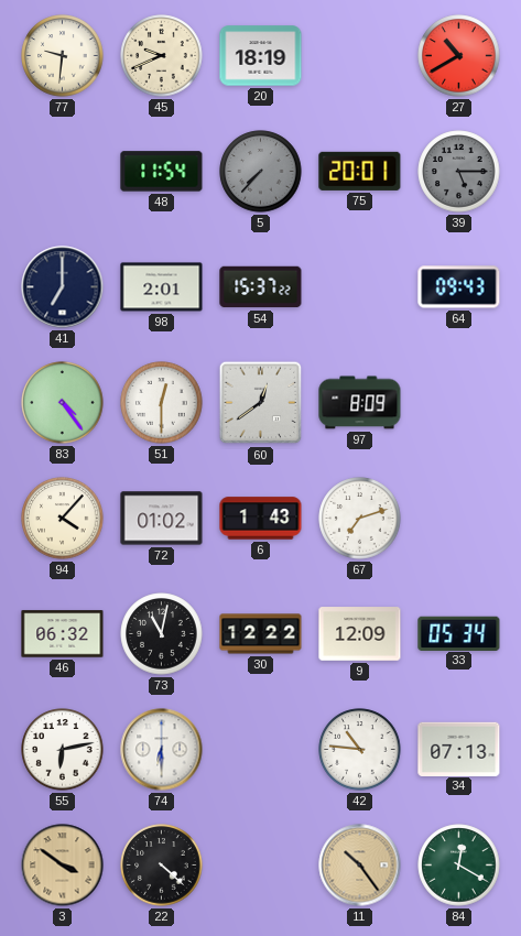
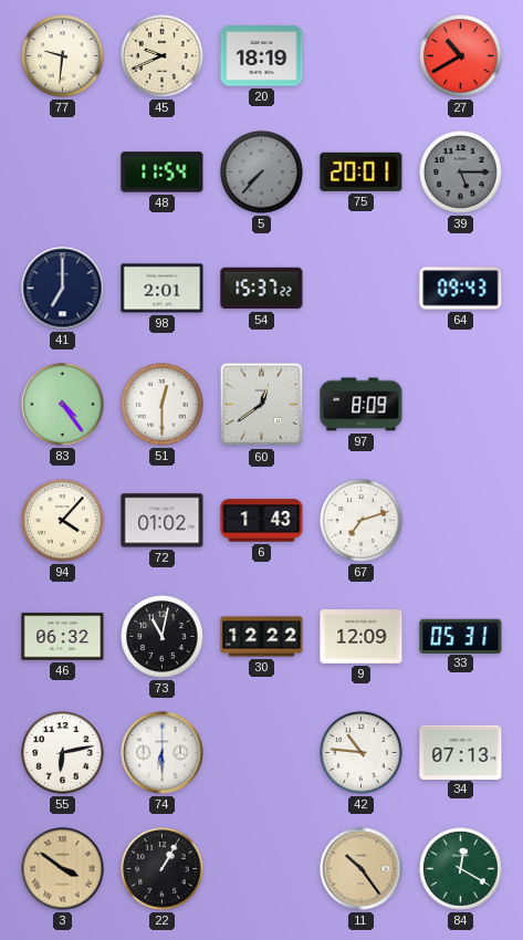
33: 05:34 -> 05:31
22: 4:22 -> 1:05
